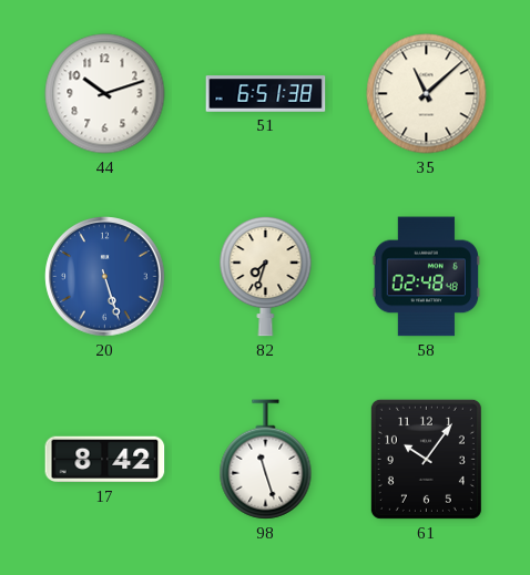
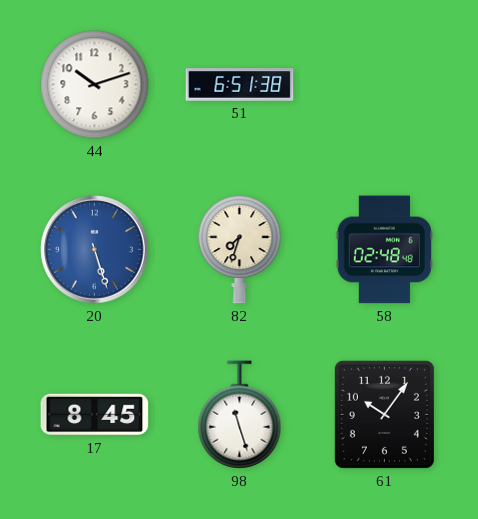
35: 11:08 -> none
17: 8:42 -> 8:45
